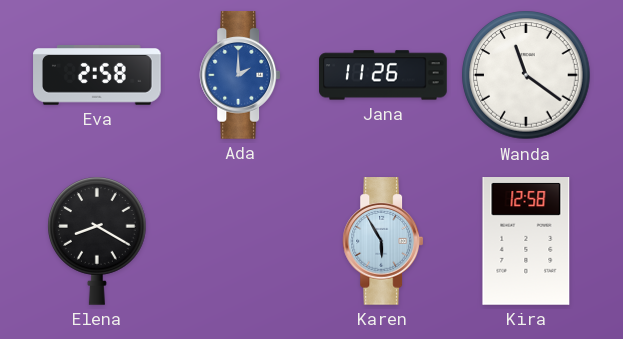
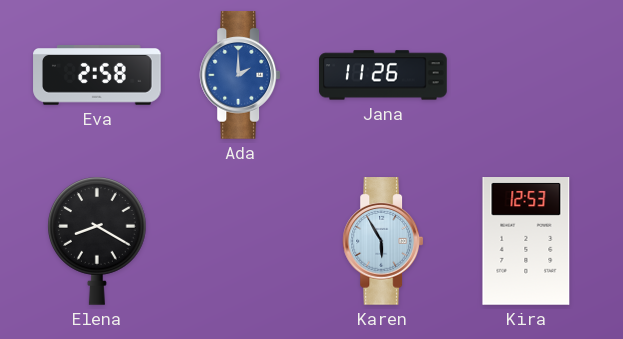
Wanda: 11:21 -> none
Kira: 12:58 -> 12:53
